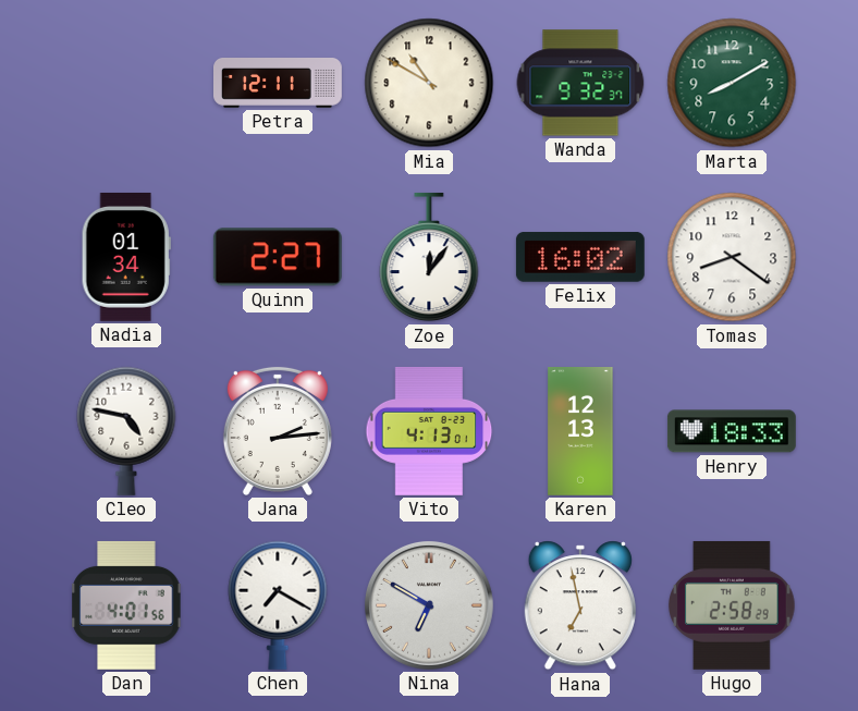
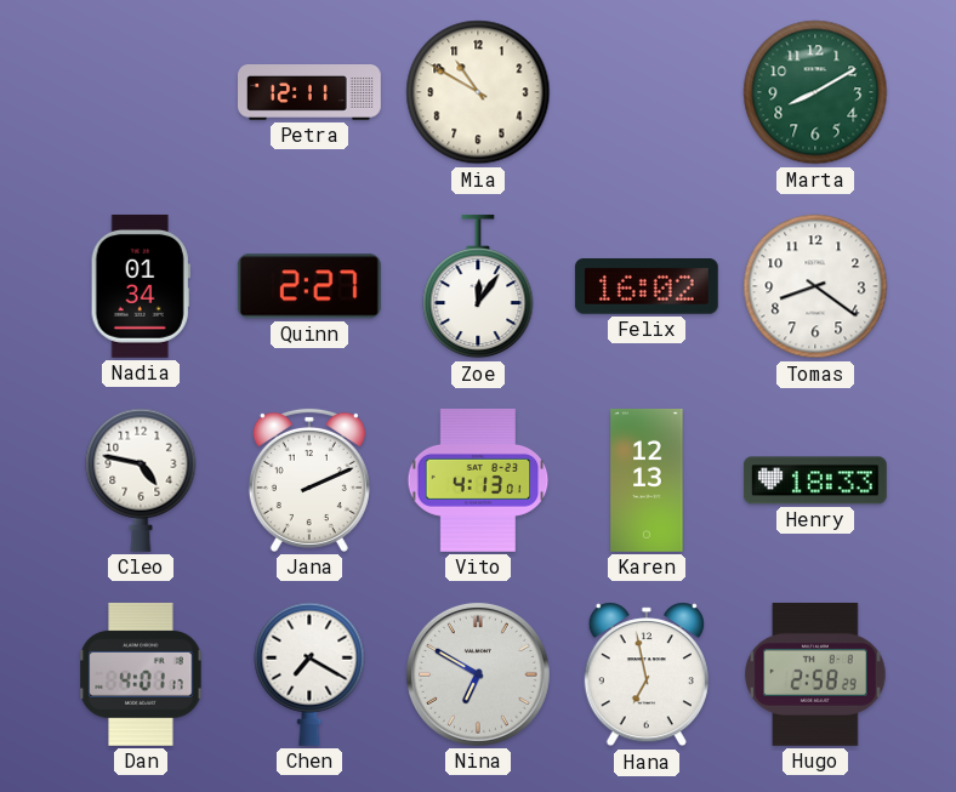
Wanda: 9:32 -> none
Jana: 2:14 -> 2:11
Dan: 4:01:56 -> 4:01:17
